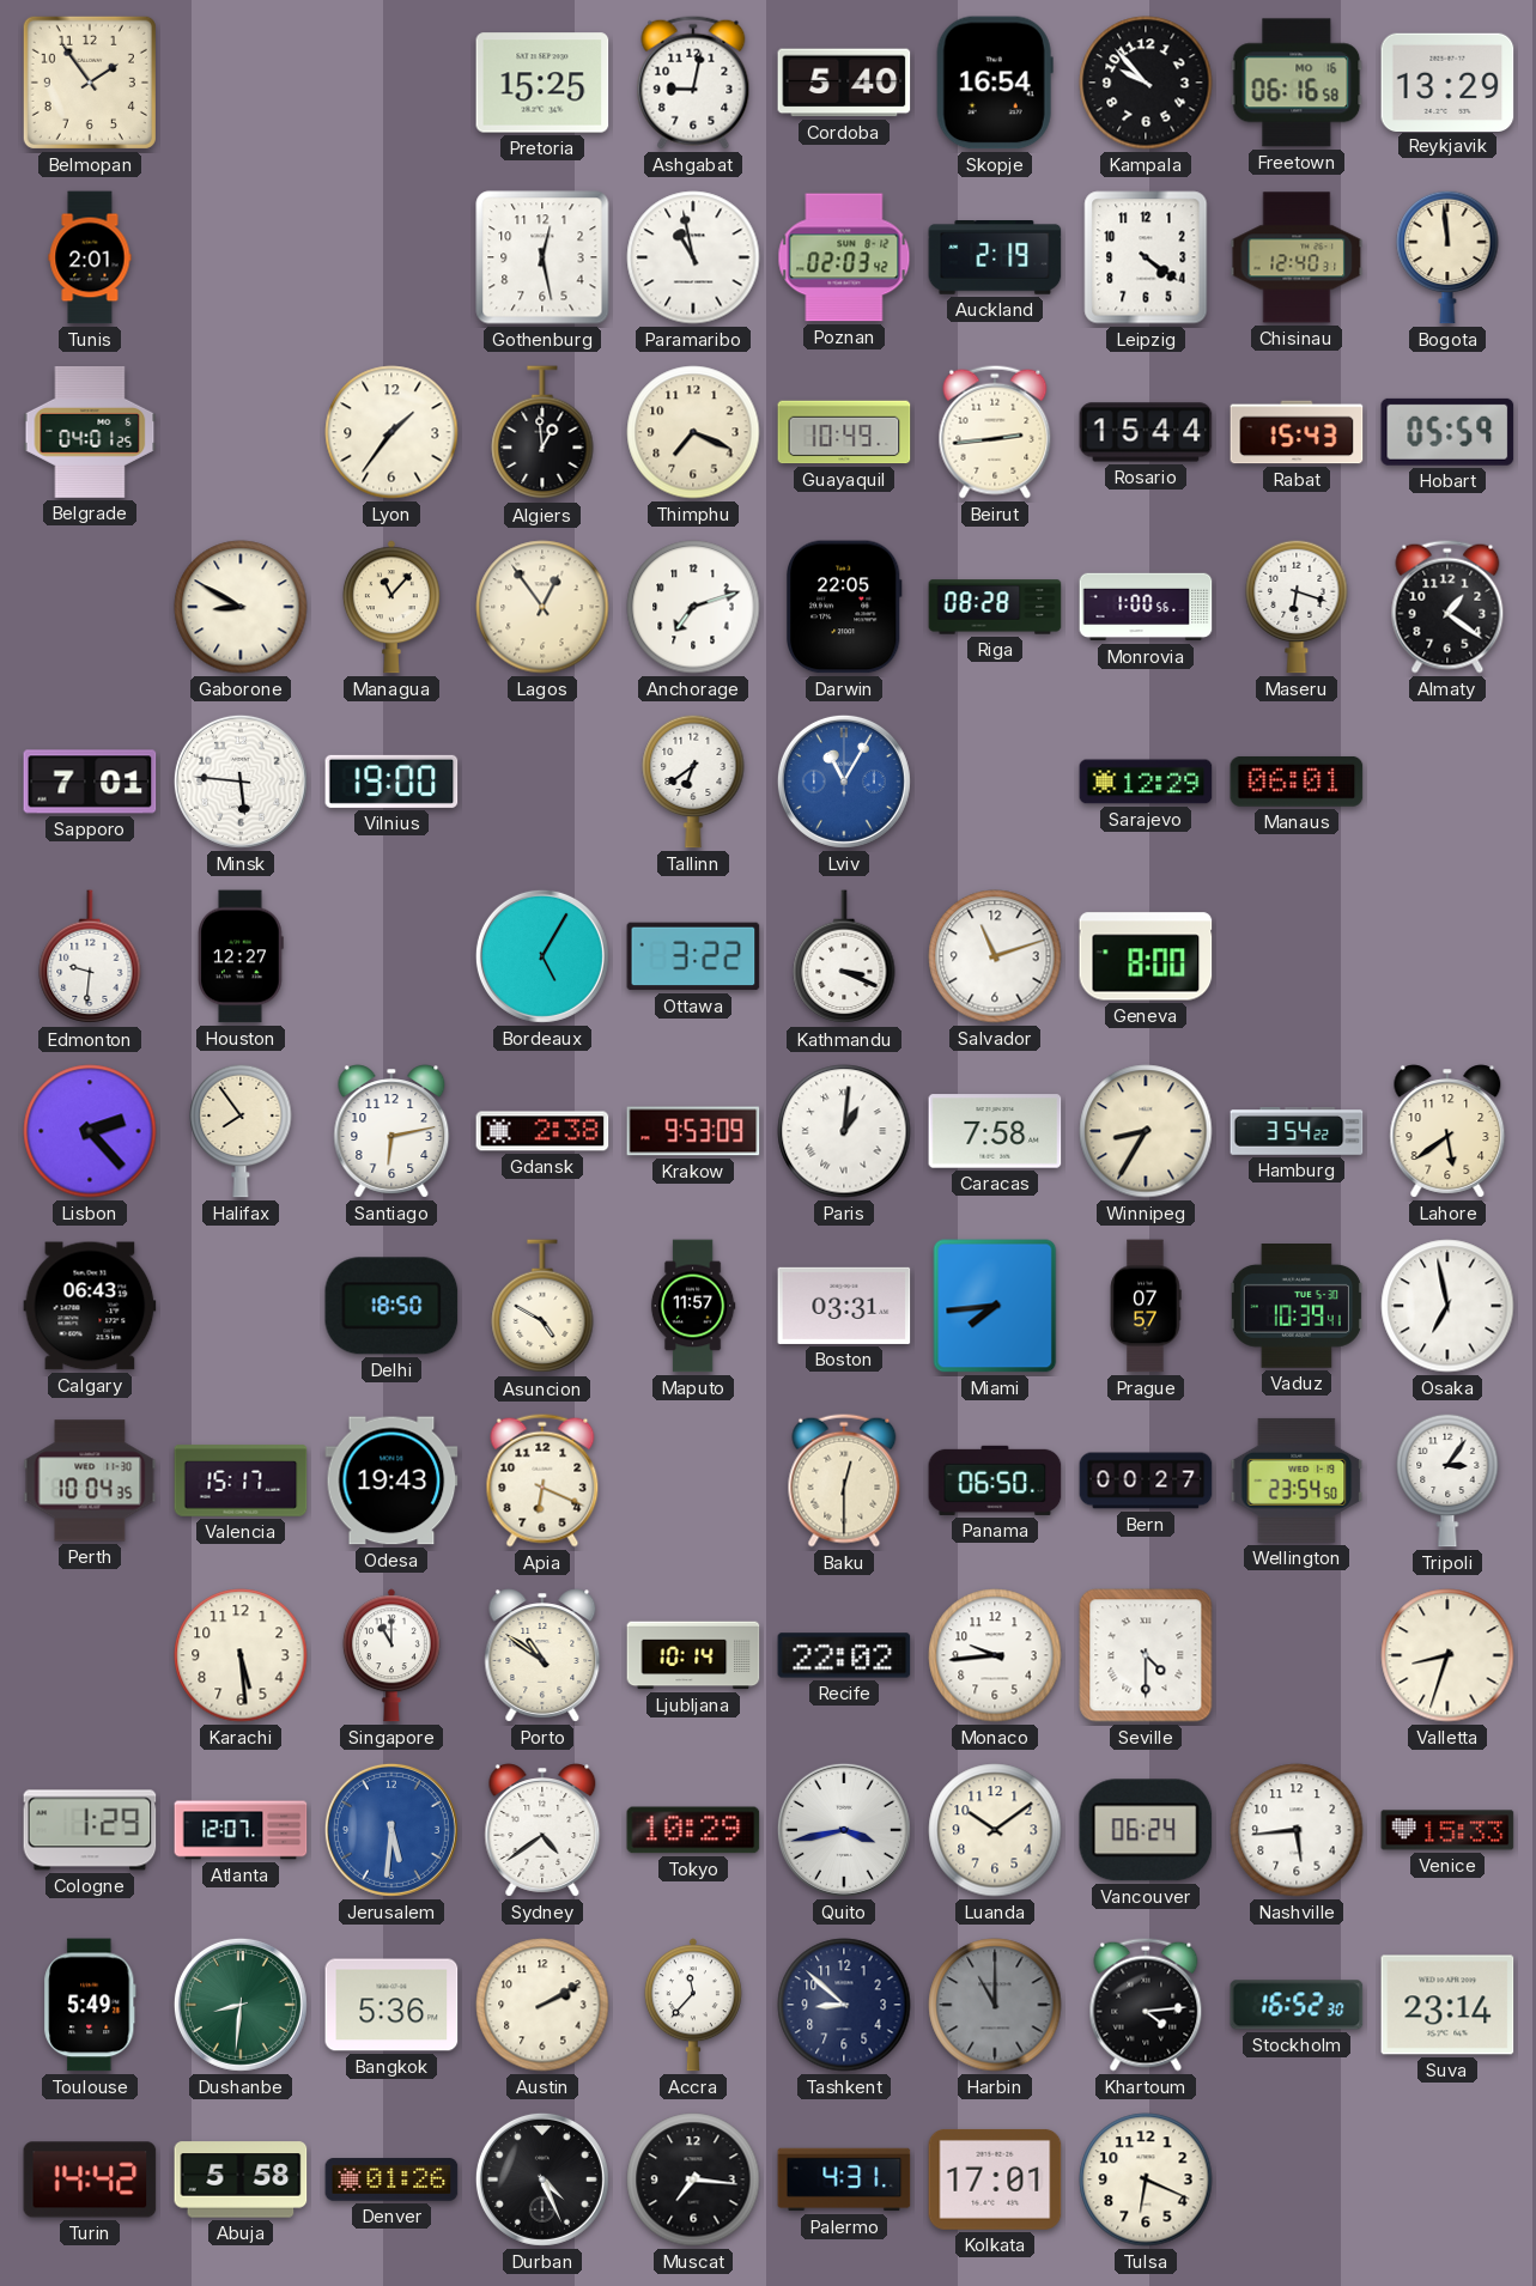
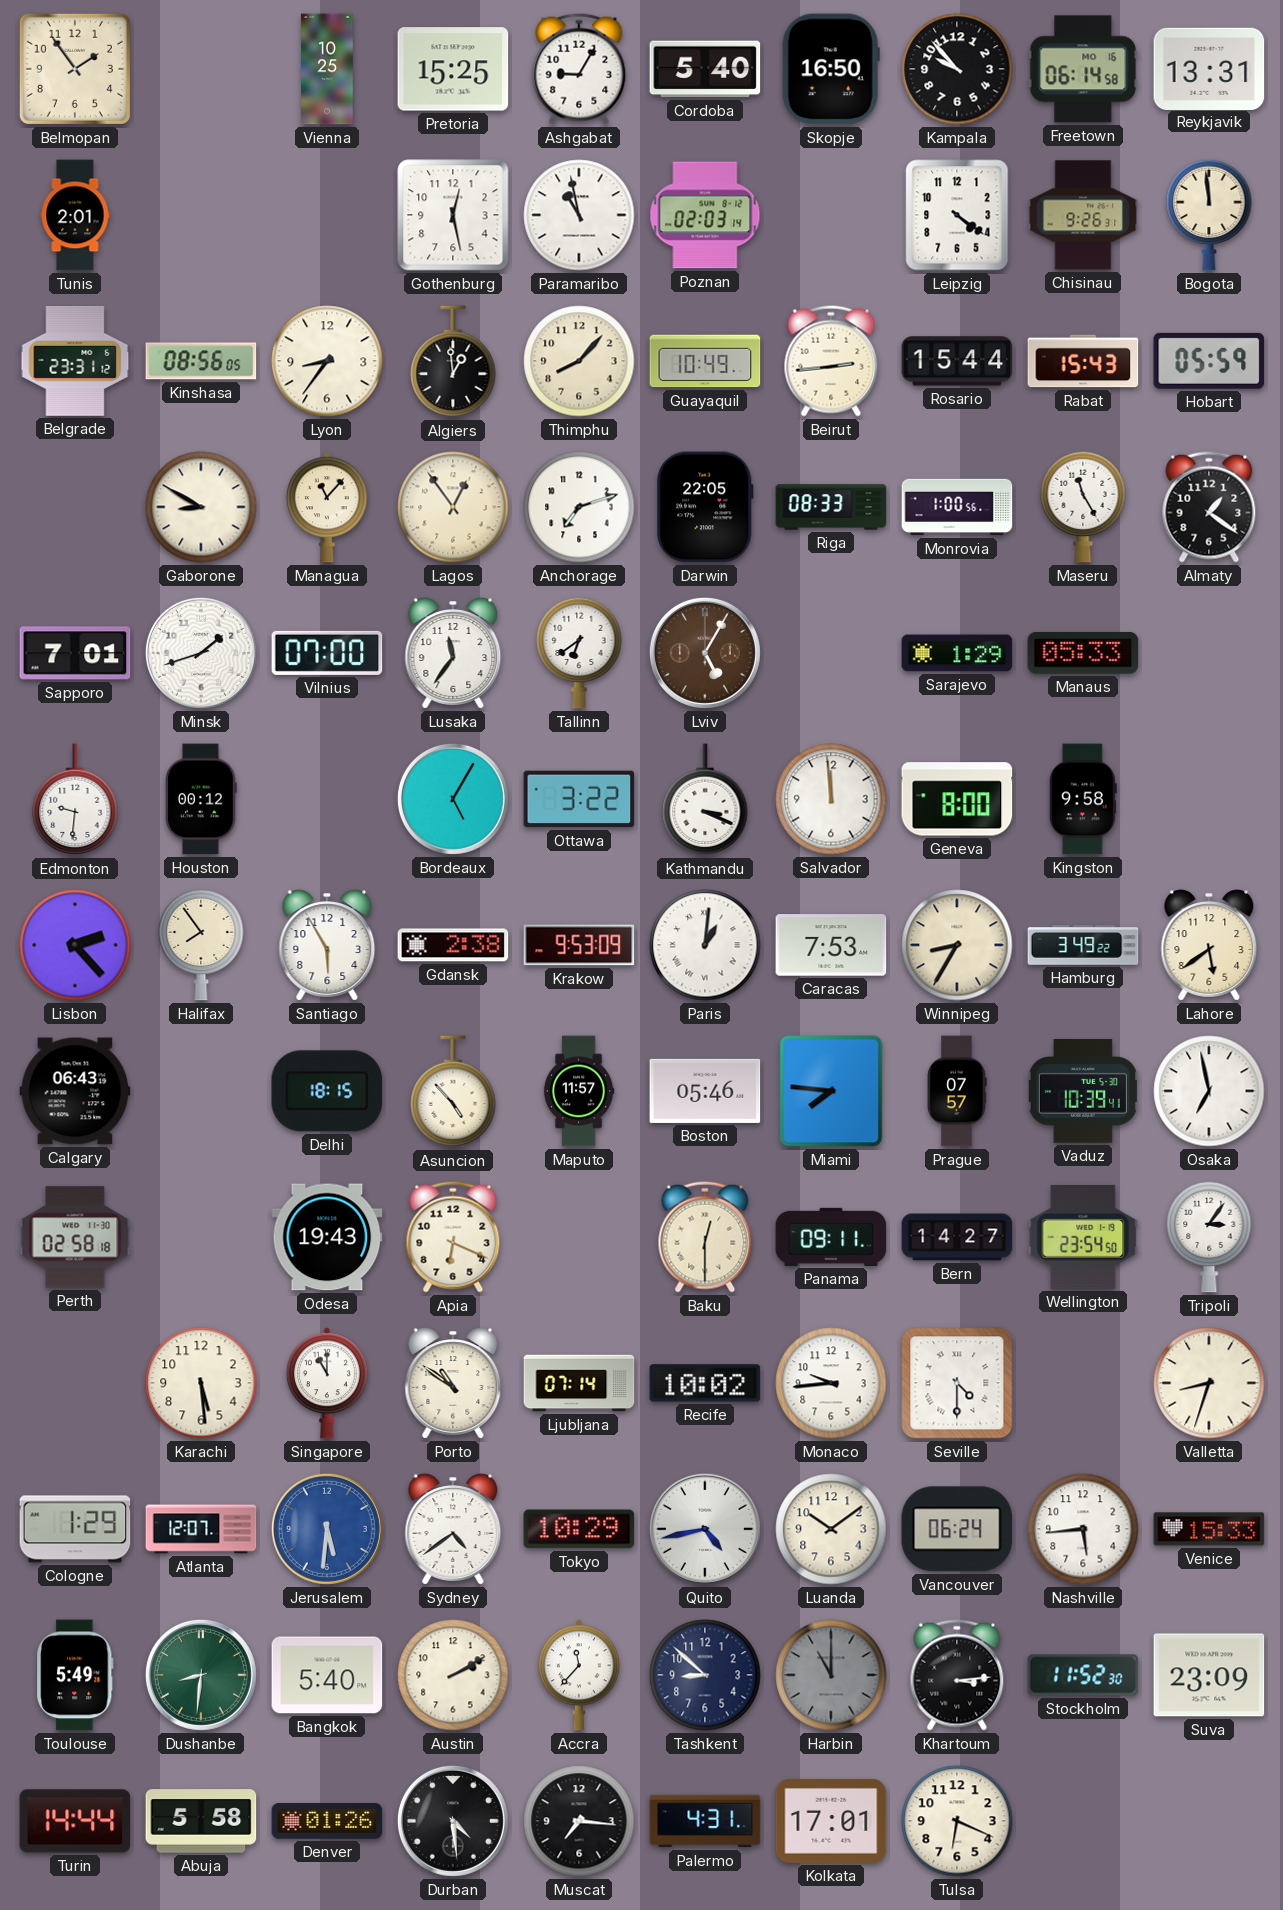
Vienna: none -> 10:25
Ashgabat: 9:02 -> 9:05
Skopje: 16:54 -> 16:50
Freetown: 06:16 -> 06:14
Reykjavik: 13:29 -> 13:31
Poznan: 02:03:42 -> 02:03:14
Auckland: 2:19 -> none
Chisinau: 12:40 -> 9:26
Belgrade: 04:01 -> 23:31
Kinshasa: none -> 08:56
Lyon: 1:36 -> 8:36
Thimphu: 7:19 -> 8:07
Riga: 08:28 -> 08:33
Maseru: 6:18 -> 11:25
Minsk: 5:46 -> 1:42
Vilnius: 19:00 -> 07:00
Lusaka: none -> 11:36
Lviv: 11:05 -> 5:05
Lviv dial: blue -> brown
Sarajevo: 12:29 -> 1:29
Manaus: 06:01 -> 05:33
Houston: 12:27 -> 00:12
Salvador: 11:12 -> 11:59
Kingston: none -> 9:58
Santiago: 6:13 -> 5:55
Caracas: 7:58 -> 7:53
Hamburg: 3:54 -> 3:49
Delhi: 18:50 -> 18:15
Asuncion: 4:50 -> 4:53
Boston: 03:31 -> 05:46
Miami: 7:44 -> 7:46
Perth: 10:04 -> 02:58
Valencia: 15:17 -> none
Panama: 06:50 -> 09:11
Bern: 00:27 -> 14:27
Ljubljana: 10:14 -> 07:14
Recife: 22:02 -> 10:02
Quito: 3:43 -> 4:43
Bangkok: 5:36 -> 5:40
Khartoum: 4:14 -> 3:14
Stockholm: 16:52 -> 11:52
Suva: 23:14 -> 23:09
Turin: 14:42 -> 14:44
Durban: 4:26 -> 4:29
